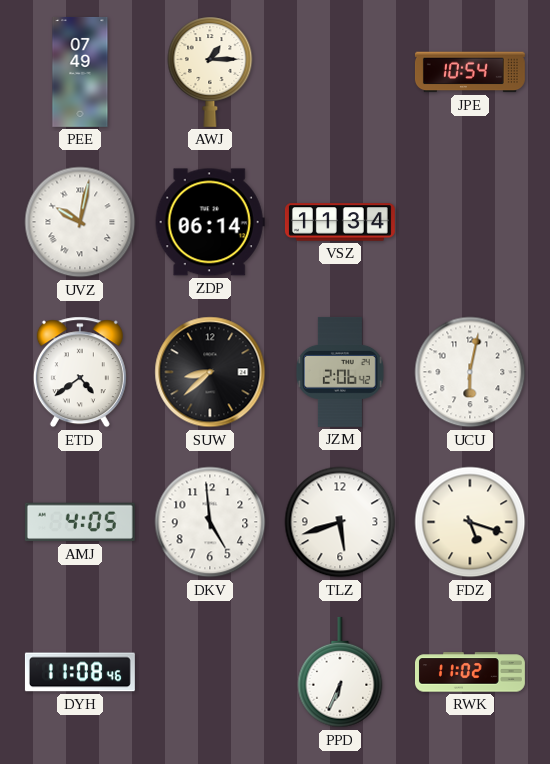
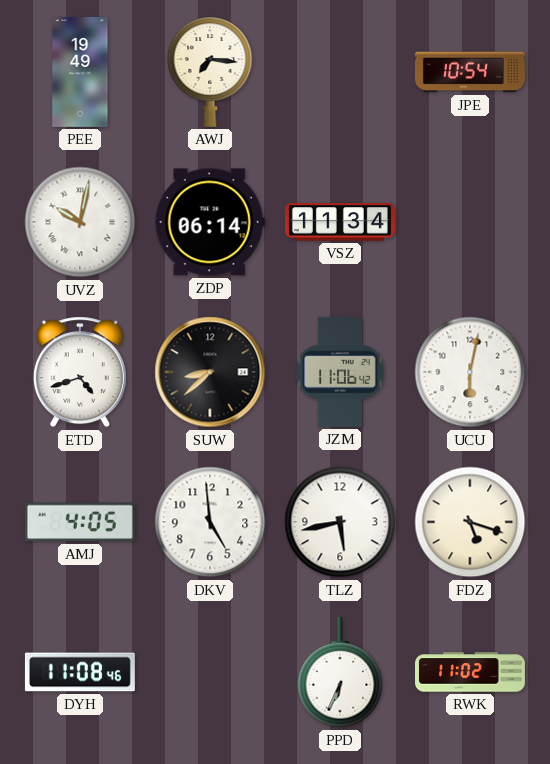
PEE: 07:49 -> 19:49
AWJ: 1:15 -> 7:16
ETD: 4:39 -> 4:42
JZM: 2:06 -> 11:06
TLZ: 5:42 -> 5:43
